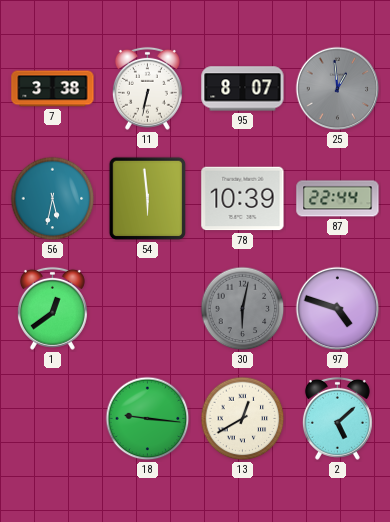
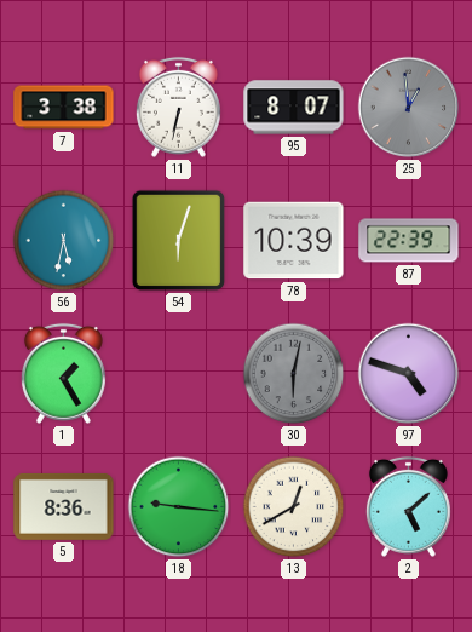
54: 5:59 -> 6:03
87: 22:44 -> 22:39
1: 12:39 -> 1:25
5: none -> 8:36
